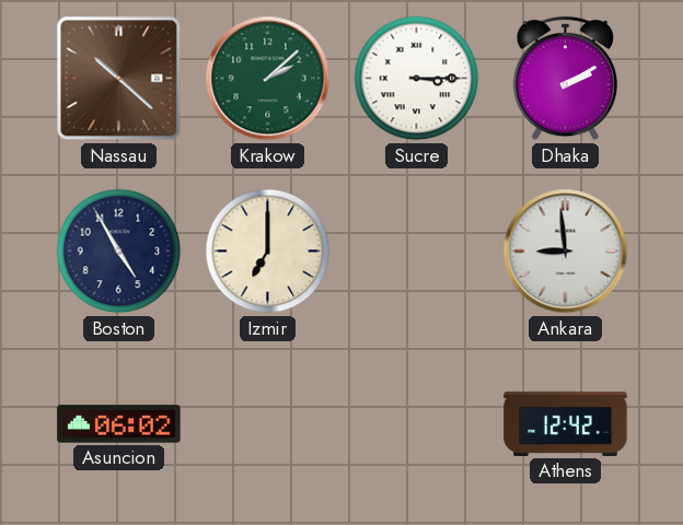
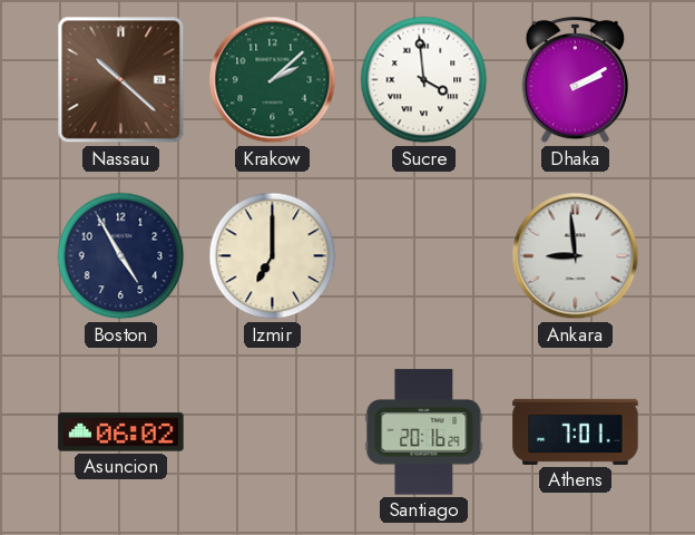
Sucre: 3:15 -> 3:59
Santiago: none -> 20:16
Athens: 12:42 -> 7:01
